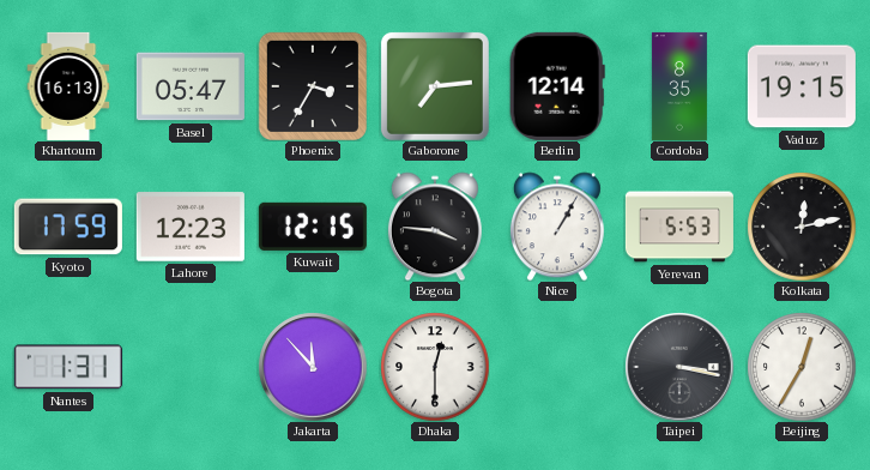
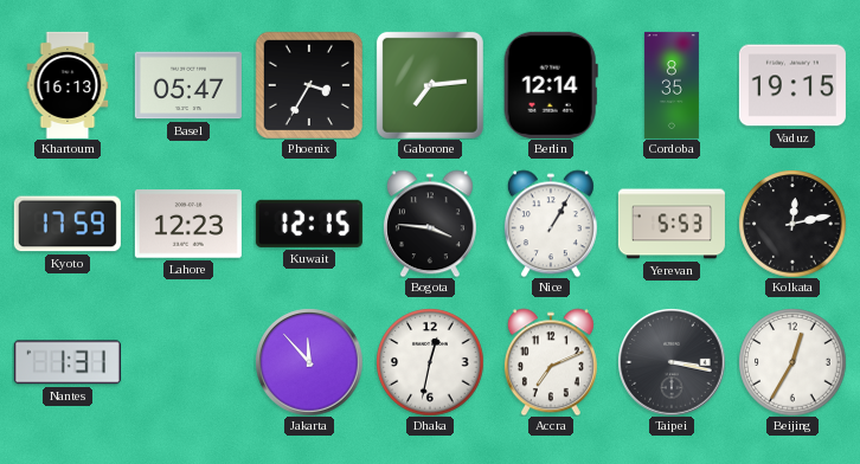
Dhaka: 12:30 -> 12:32
Accra: none -> 7:11
